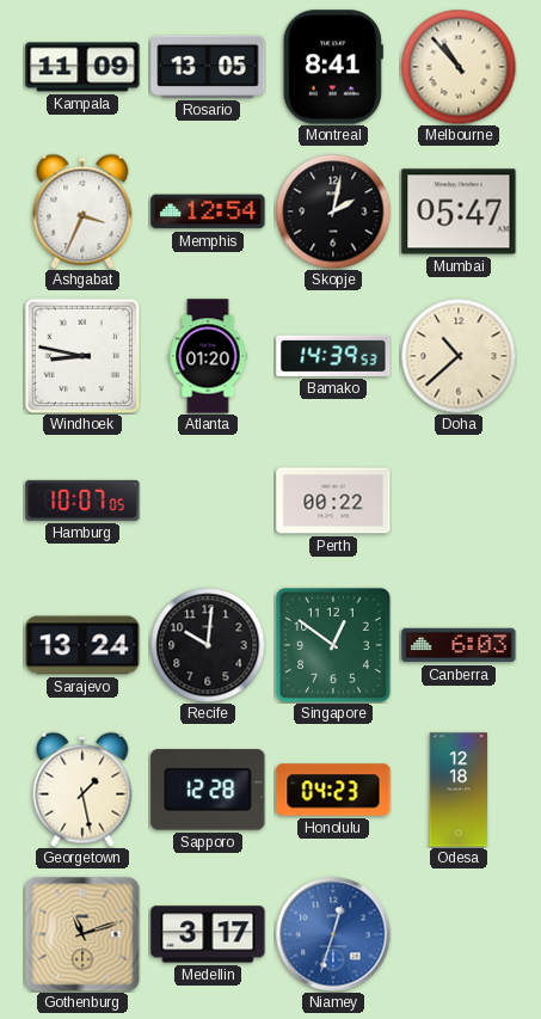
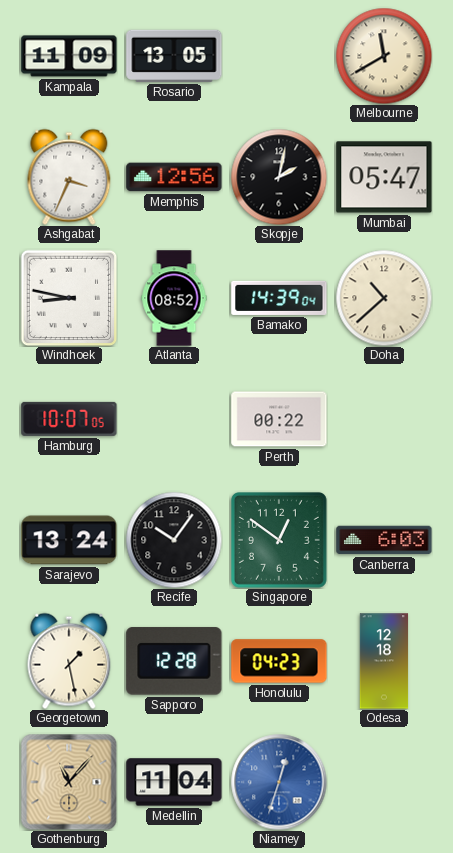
Montreal: 8:41 -> none
Melbourne: 10:53 -> 11:40
Memphis: 12:54 -> 12:56
Atlanta: 01:20 -> 08:52
Bamako: 14:39:53 -> 14:39:04
Recife: 10:01 -> 10:06
Gothenburg: 11:12 -> 11:07
Medellin: 3:17 -> 11:04
